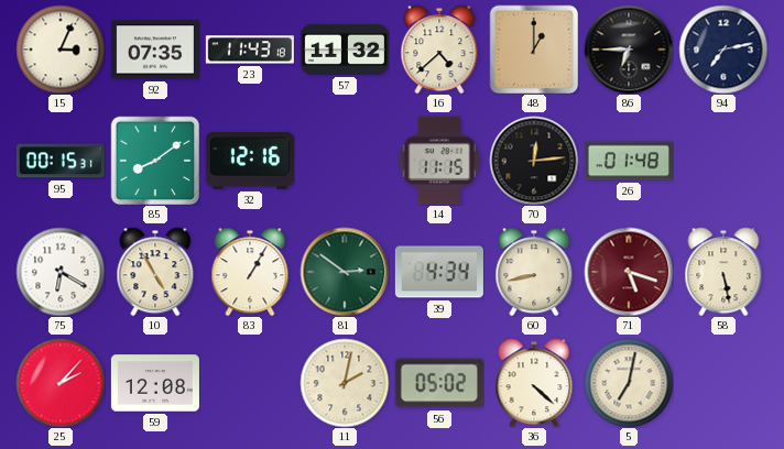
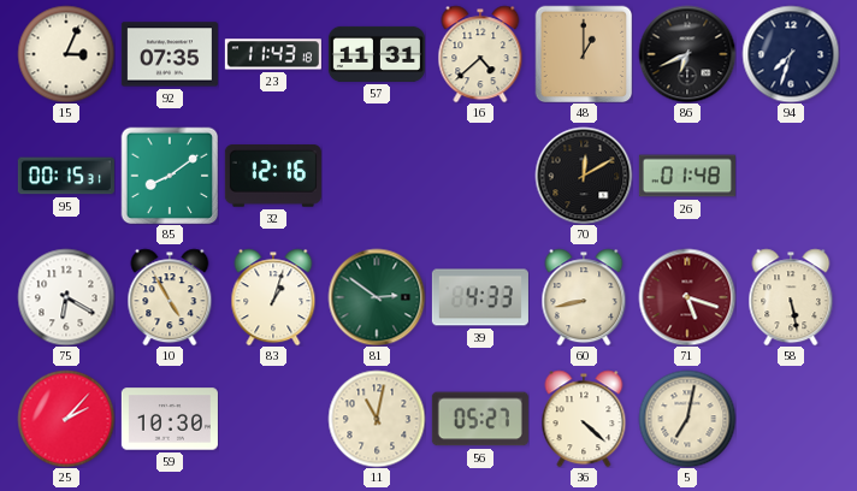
57: 11:32 -> 11:31
86: 6:45 -> 6:41
94: 7:13 -> 7:33
14: 11:15 -> none
70: 12:14 -> 12:10
83: 1:05 -> 1:03
39: 4:34 -> 4:33
59: 12:08 -> 10:30
11: 2:02 -> 11:02
56: 05:02 -> 05:27
